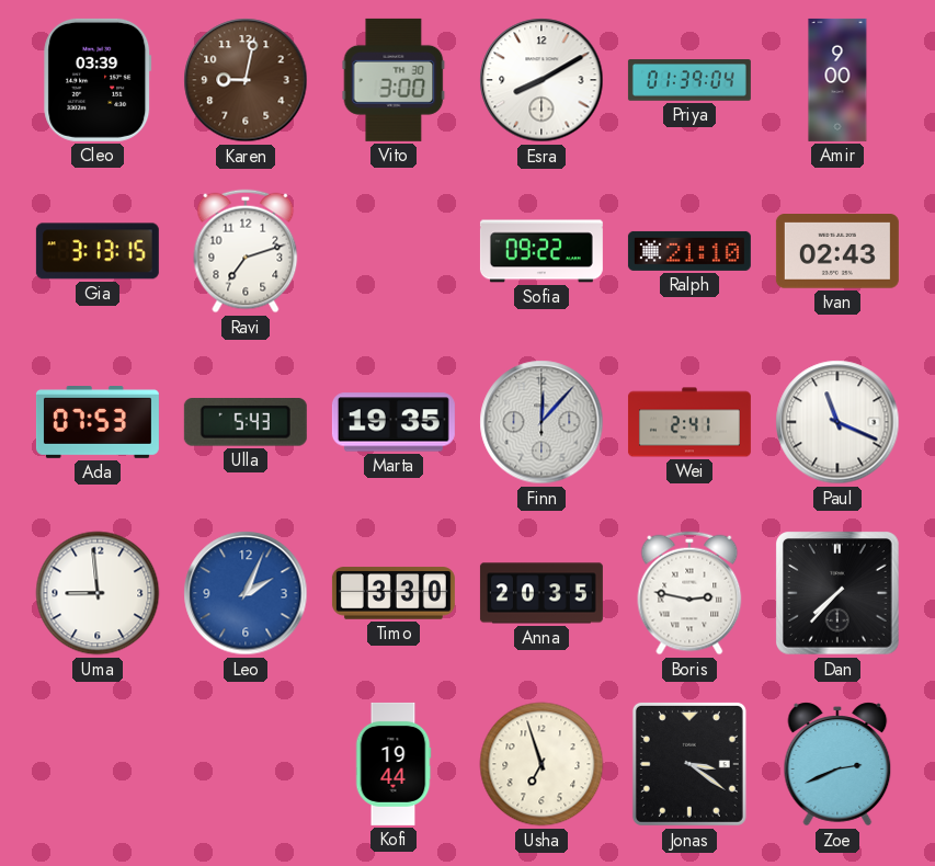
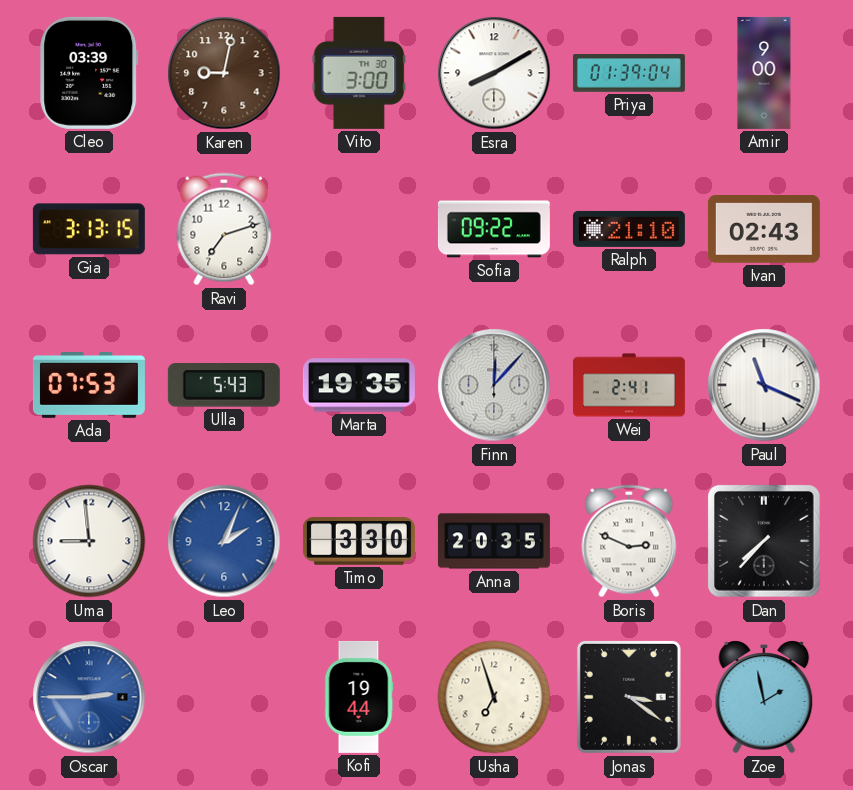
Boris: 2:47 -> 2:49
Oscar: none -> 2:45
Zoe: 2:41 -> 1:58
